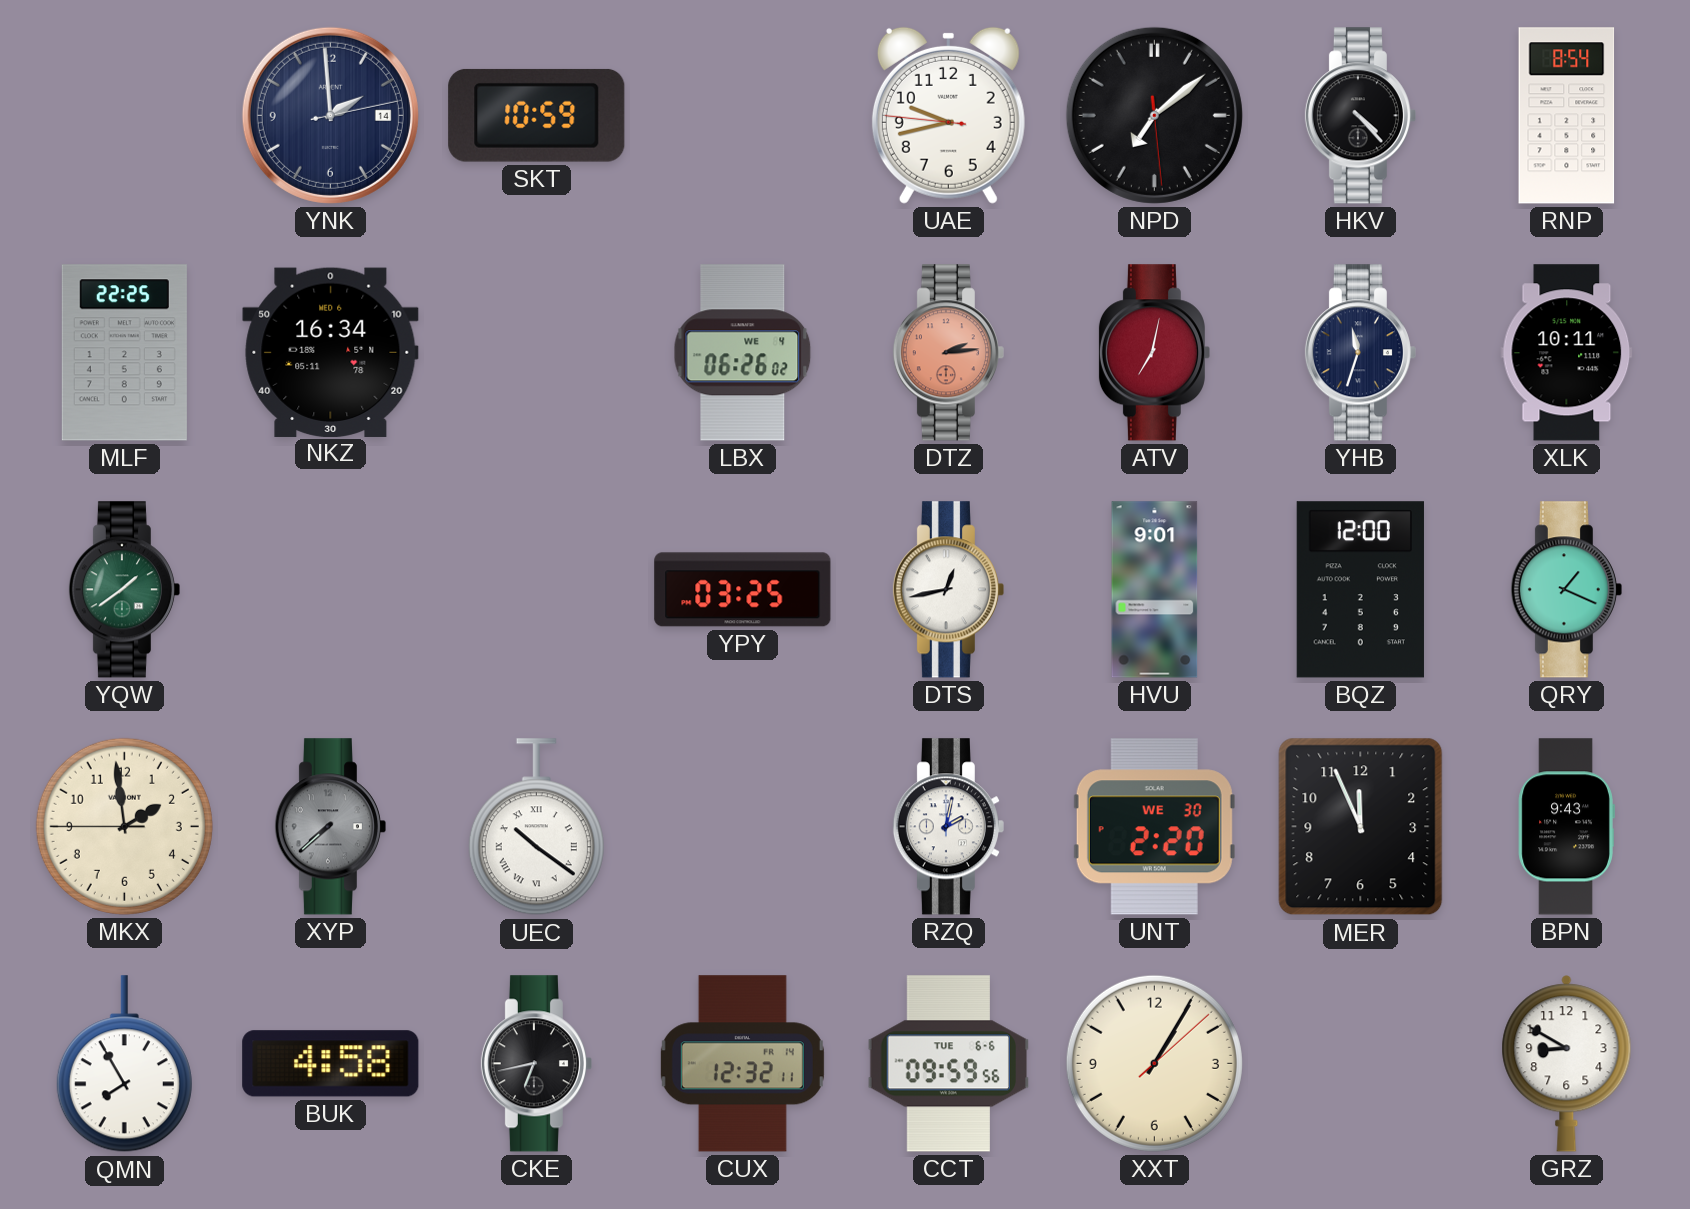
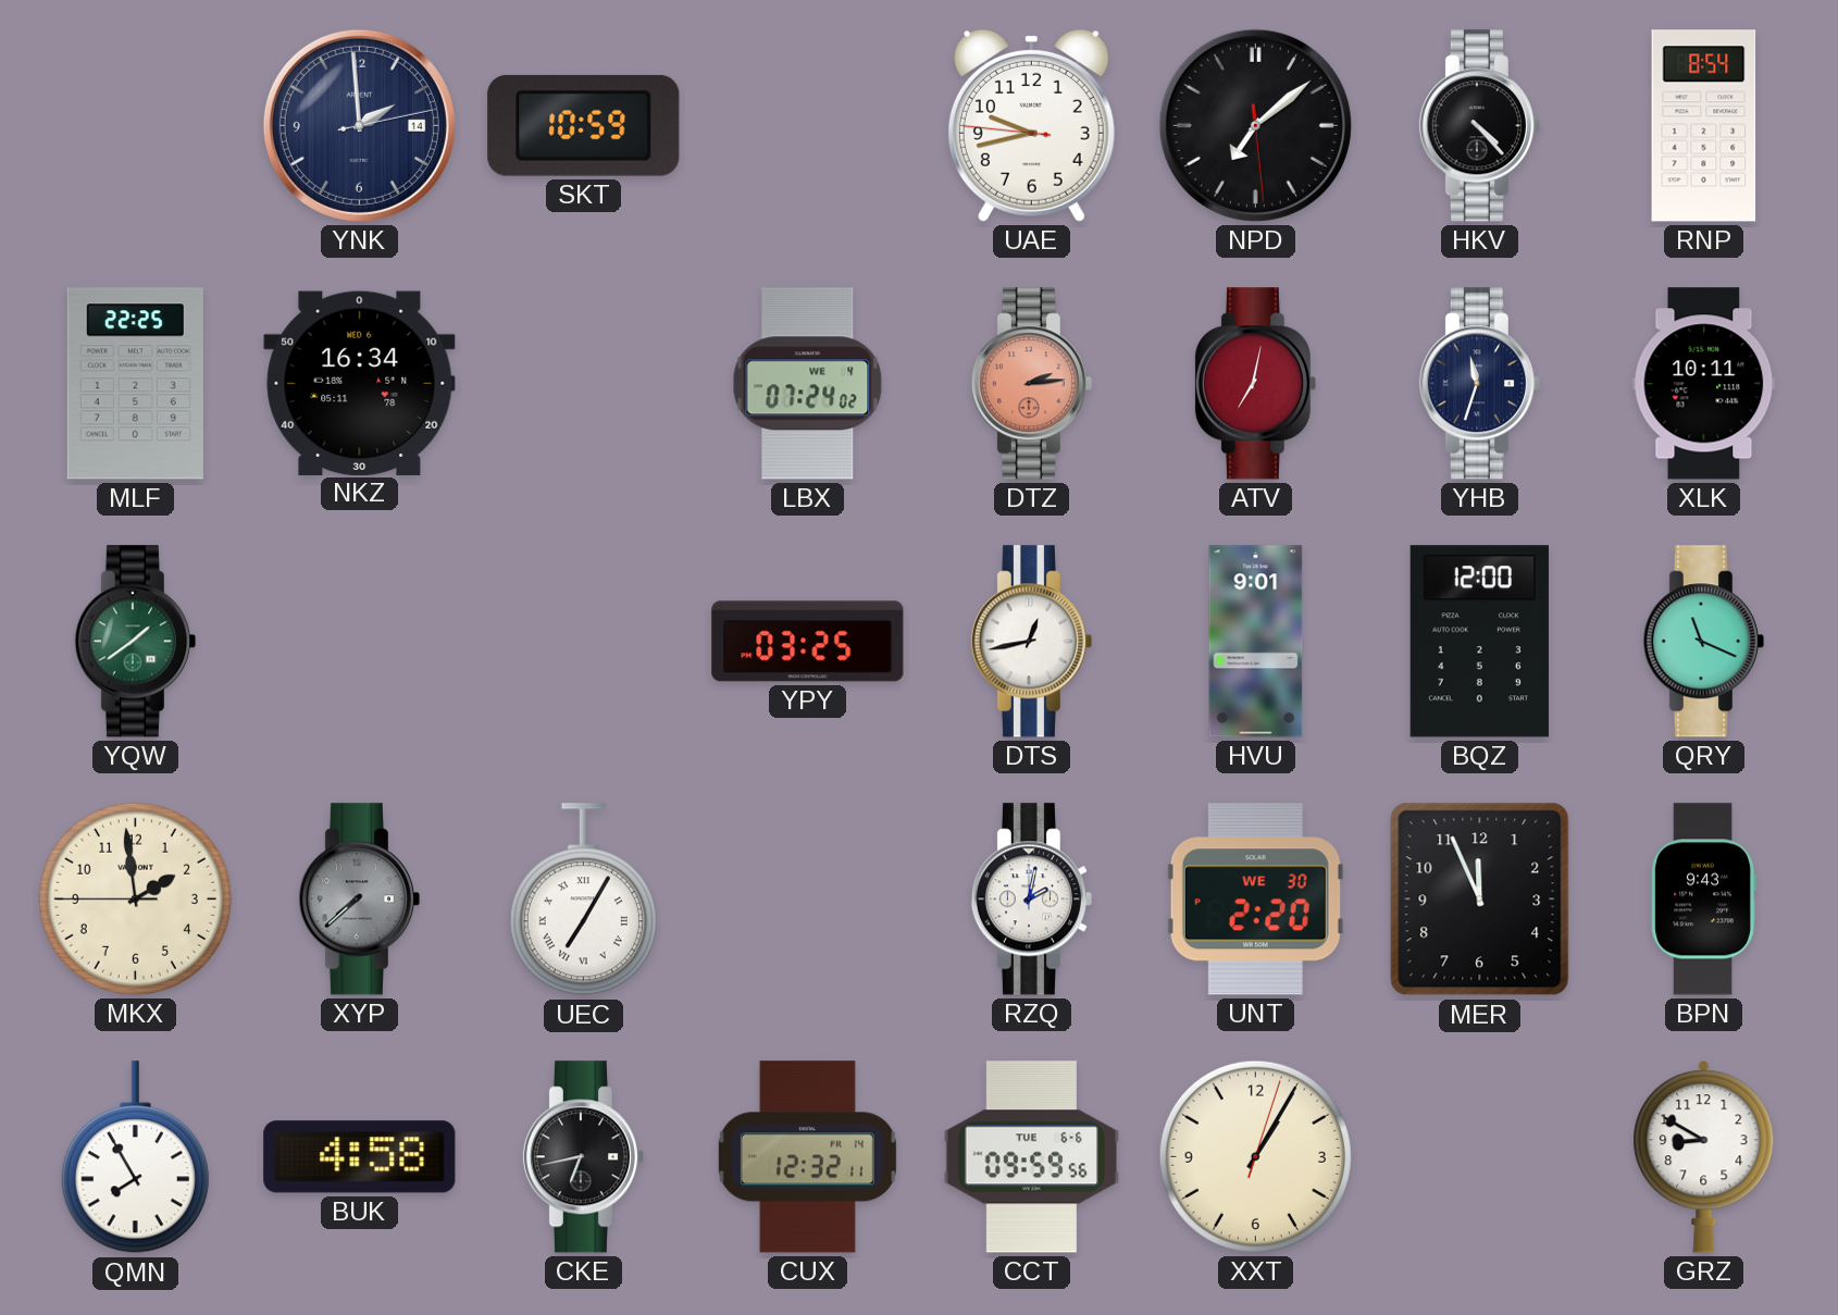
LBX: 06:26 -> 07:24
QRY: 1:19 -> 11:19
UEC: 10:21 -> 7:05
XXT: 1:05:08 -> 1:05:03
